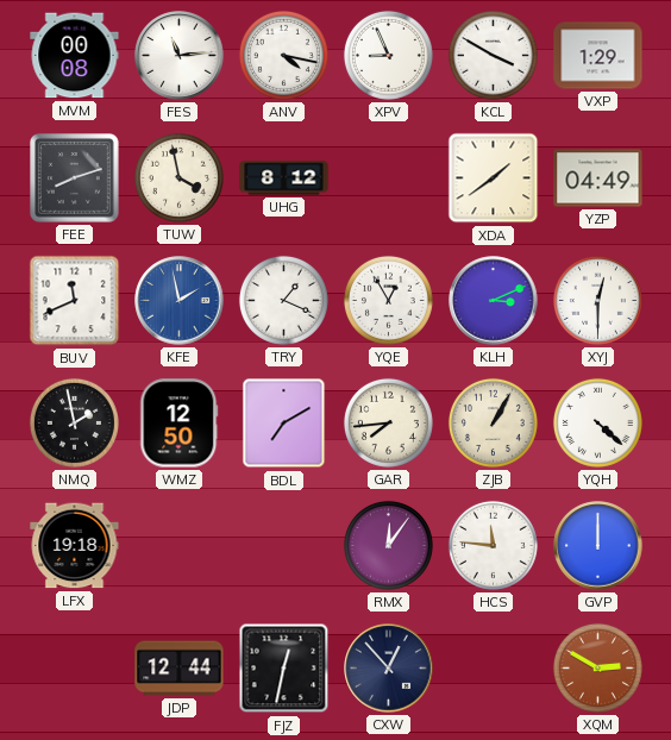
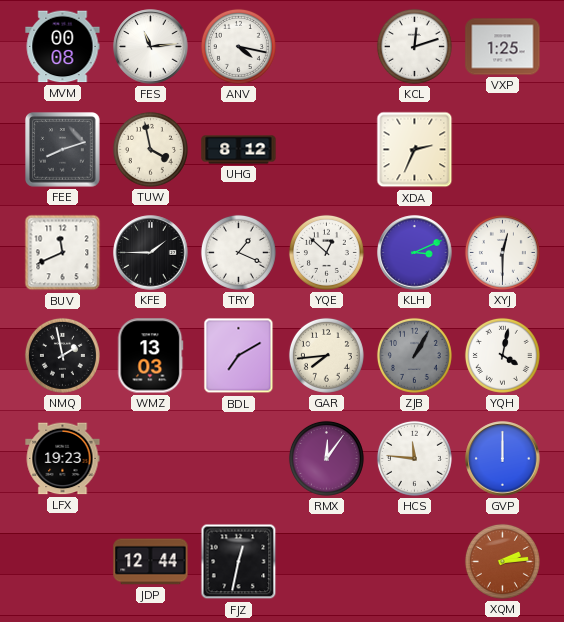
XPV: 8:56 -> none
KCL: 3:50 -> 12:12
VXP: 1:29 -> 1:25
XDA: 1:39 -> 2:34
YZP: 04:49 -> none
KFE: 1:58 -> 1:45
KFE dial: blue -> black
YQE: 12:55 -> 12:52
WMZ: 12:50 -> 13:03
ZJB dial: cream -> grey
YQH: 4:22 -> 4:02
LFX: 19:18 -> 19:23
CXW: 12:53 -> none
XQM: 2:50 -> 2:14
